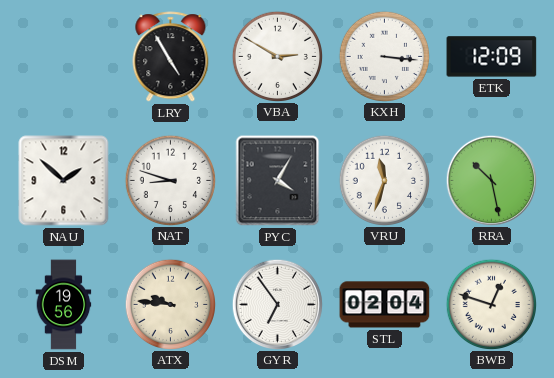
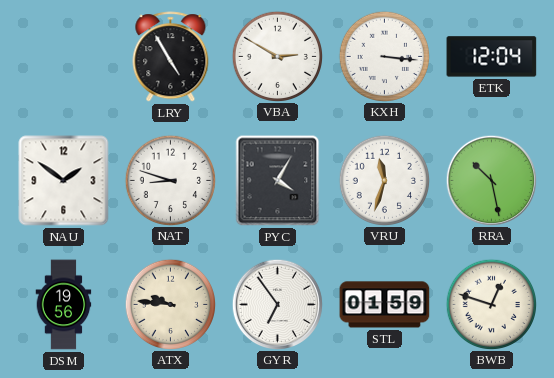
ETK: 12:09 -> 12:04
NAU: 1:52 -> 1:51
STL: 02:04 -> 01:59
